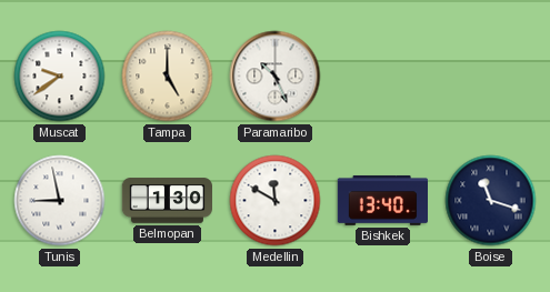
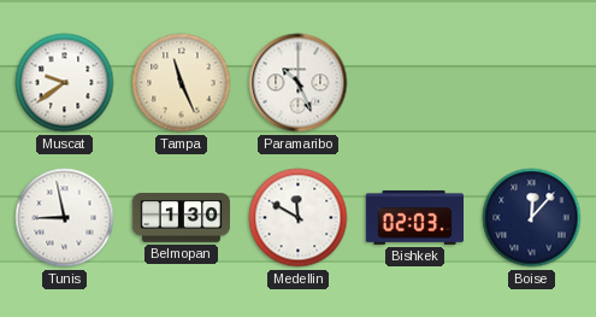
Tampa: 5:00 -> 11:26
Bishkek: 13:40 -> 02:03
Boise: 11:18 -> 12:07
